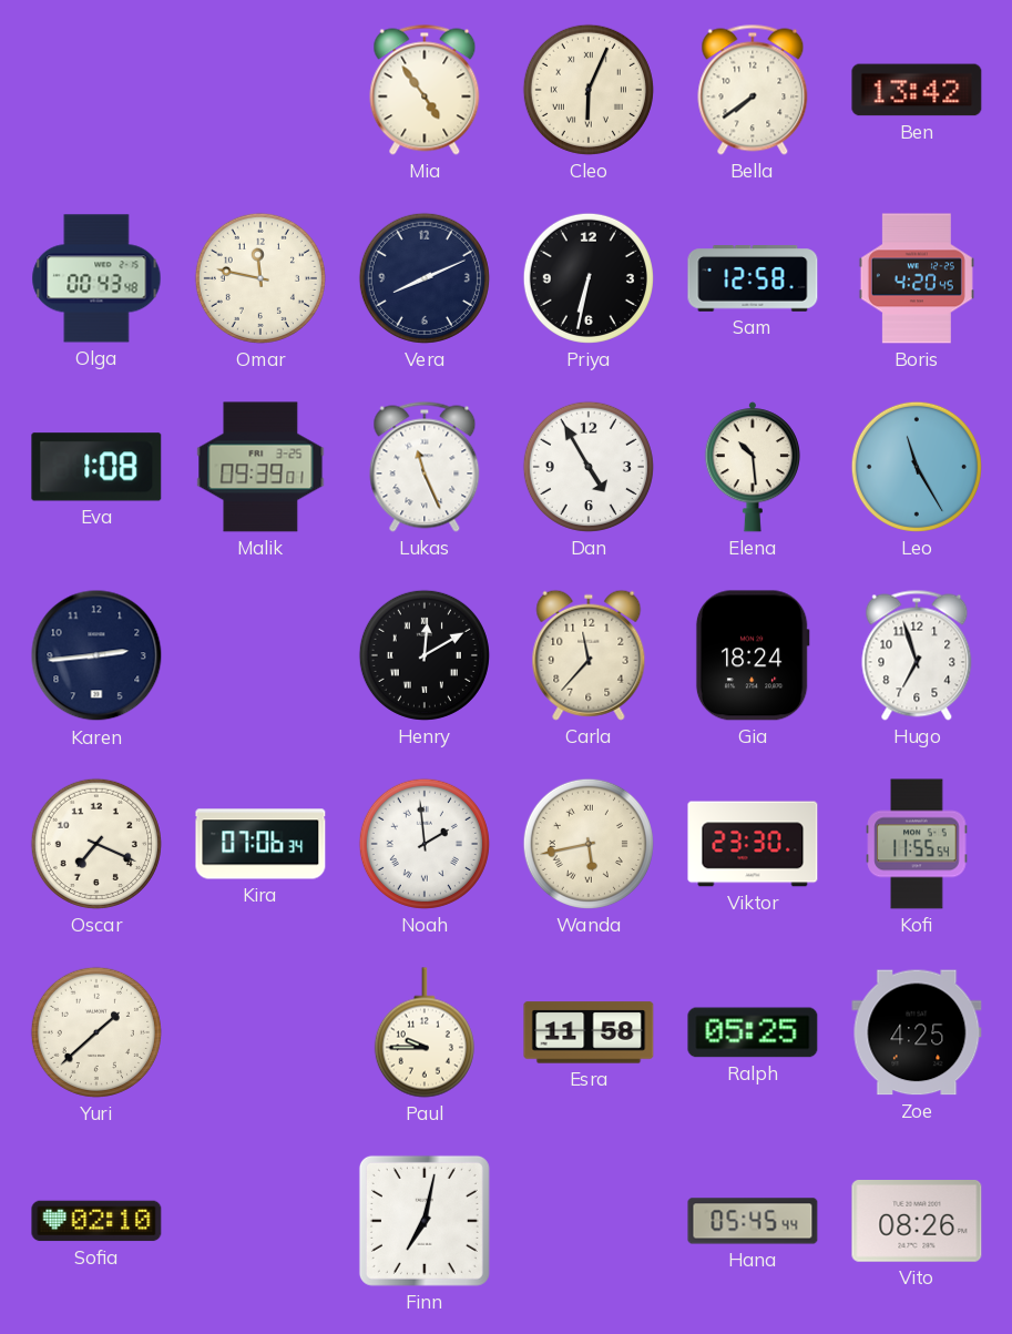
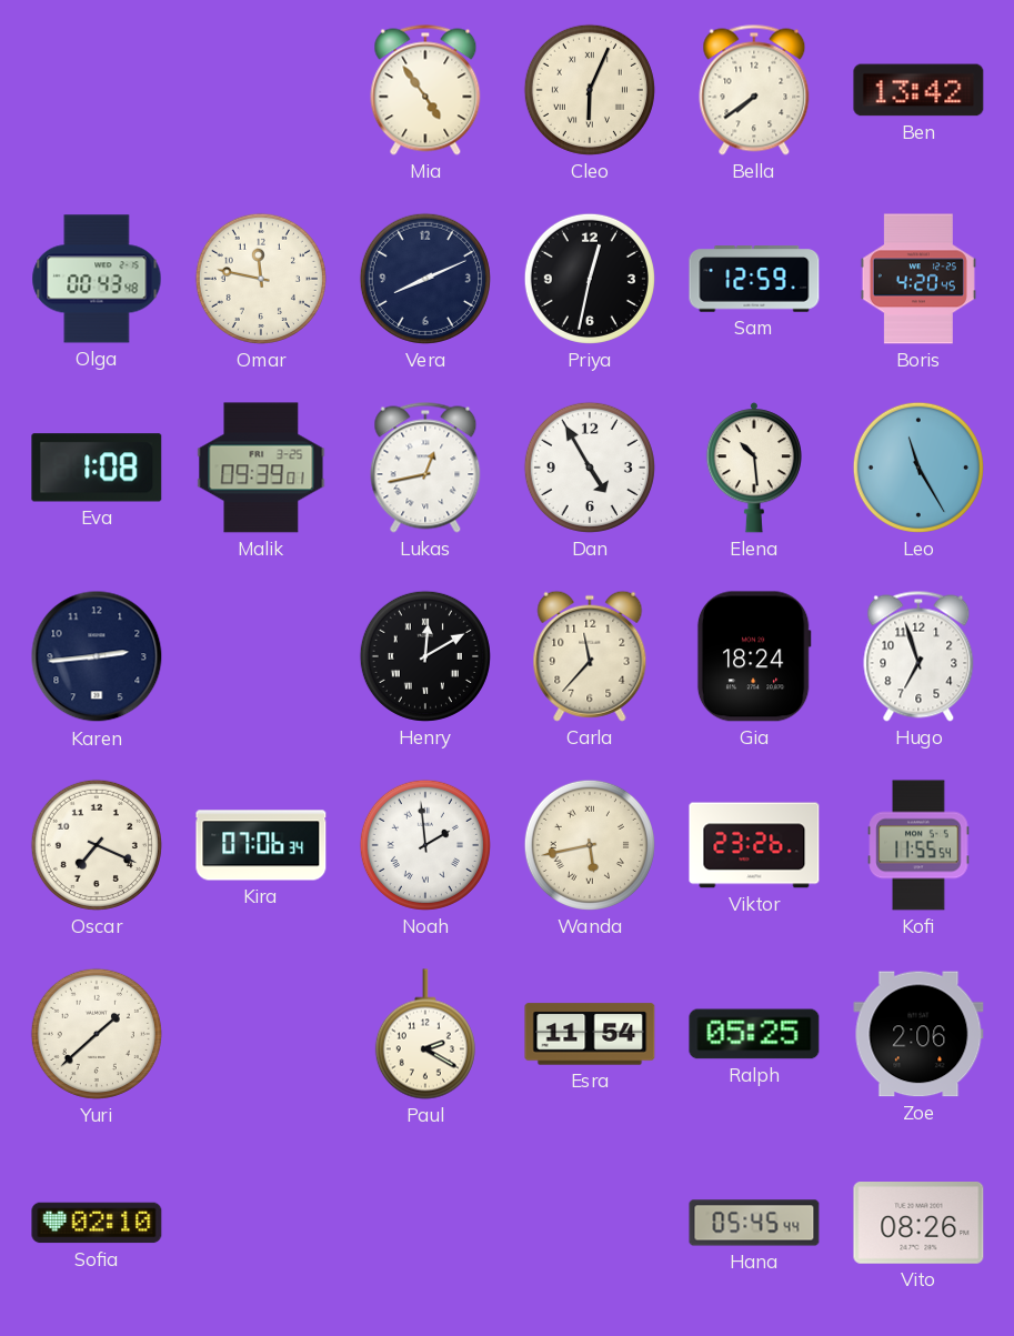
Priya: 6:32 -> 12:32
Sam: 12:58 -> 12:59
Lukas: 11:26 -> 12:43
Viktor: 23:30 -> 23:26
Paul: 9:45 -> 2:20
Esra: 11:58 -> 11:54
Zoe: 4:25 -> 2:06
Finn: 7:02 -> none
